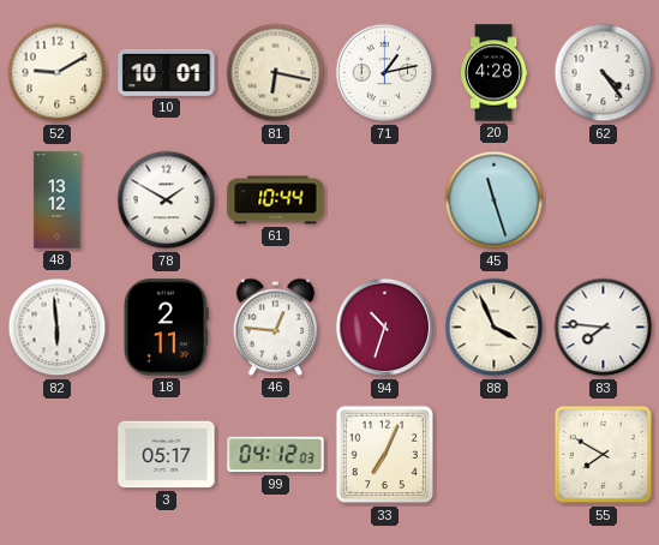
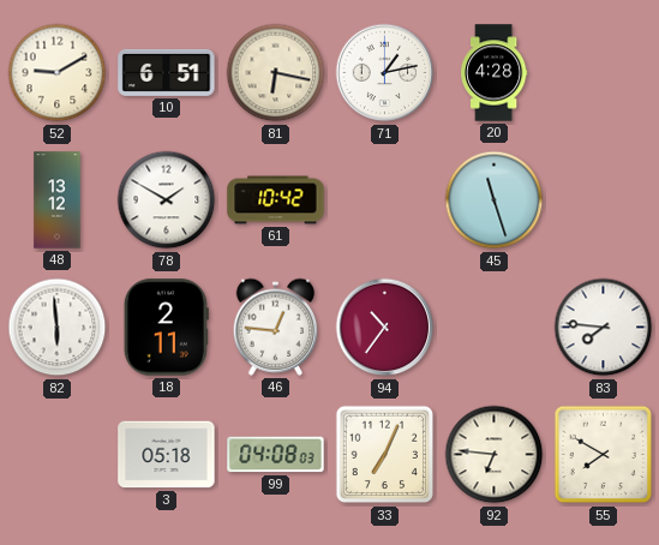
10: 10:01 -> 6:51
62: 4:24 -> none
61: 10:44 -> 10:42
94: 10:33 -> 10:36
88: 3:56 -> none
3: 05:17 -> 05:18
99: 04:12 -> 04:08
92: none -> 6:46
